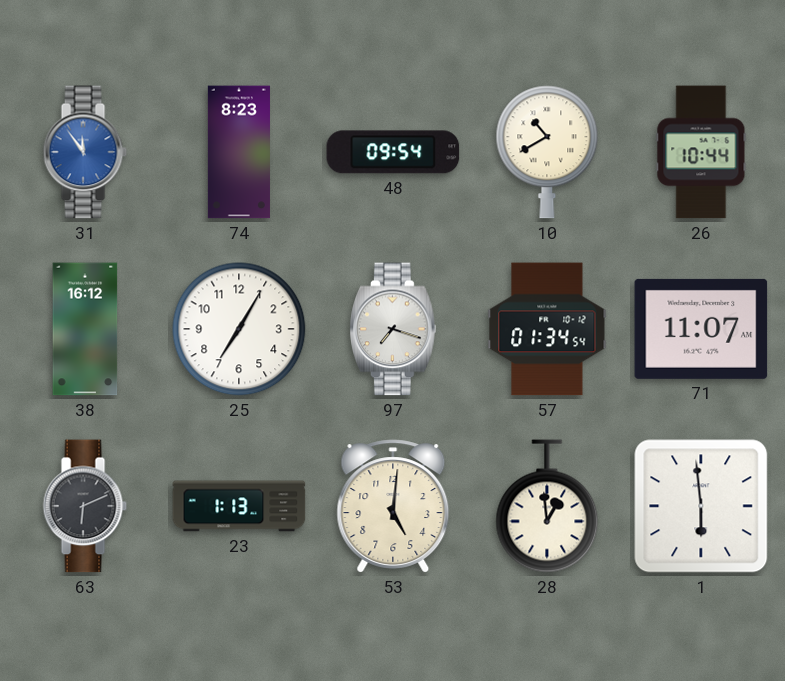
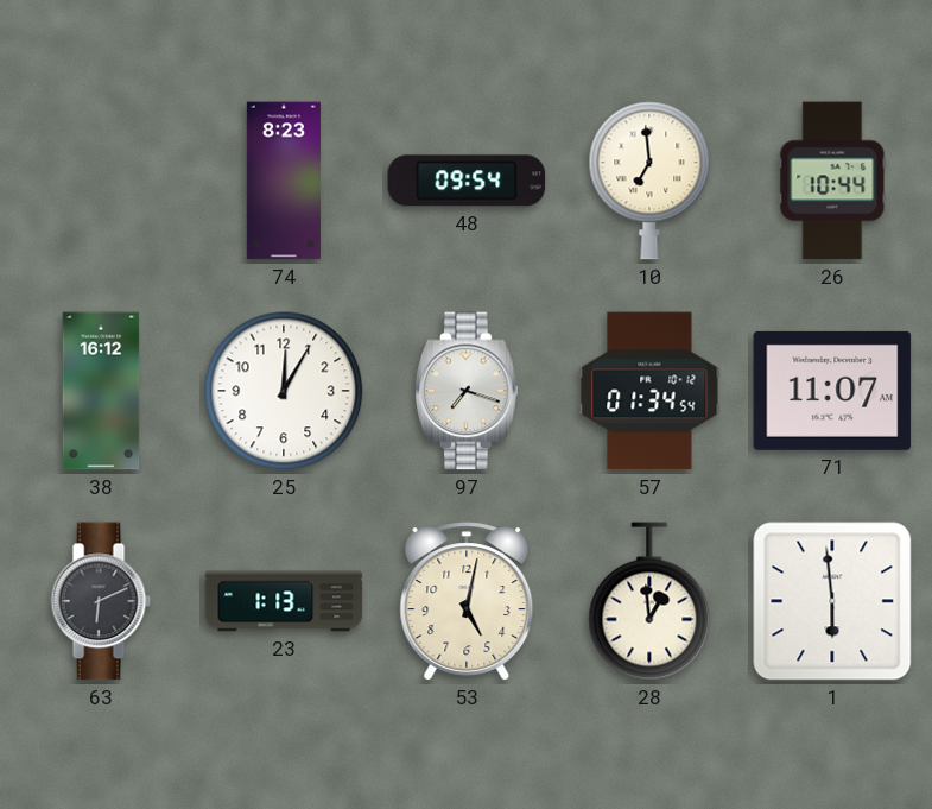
31: 11:54 -> none
10: 10:40 -> 6:59
25: 7:05 -> 12:05
53: 5:01 -> 5:02
